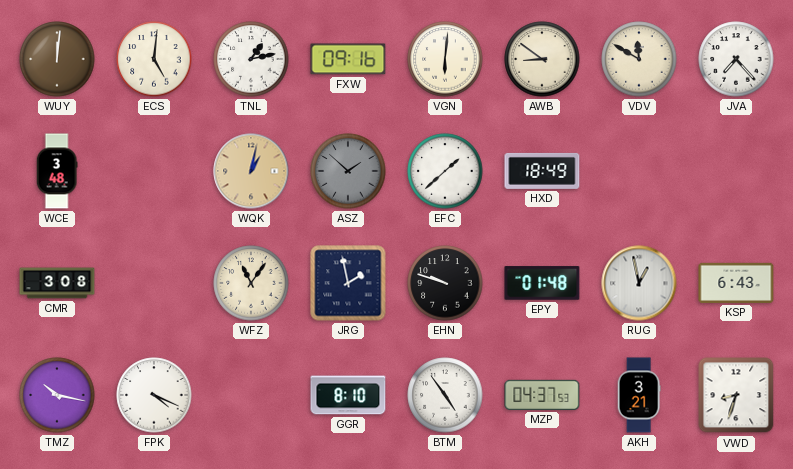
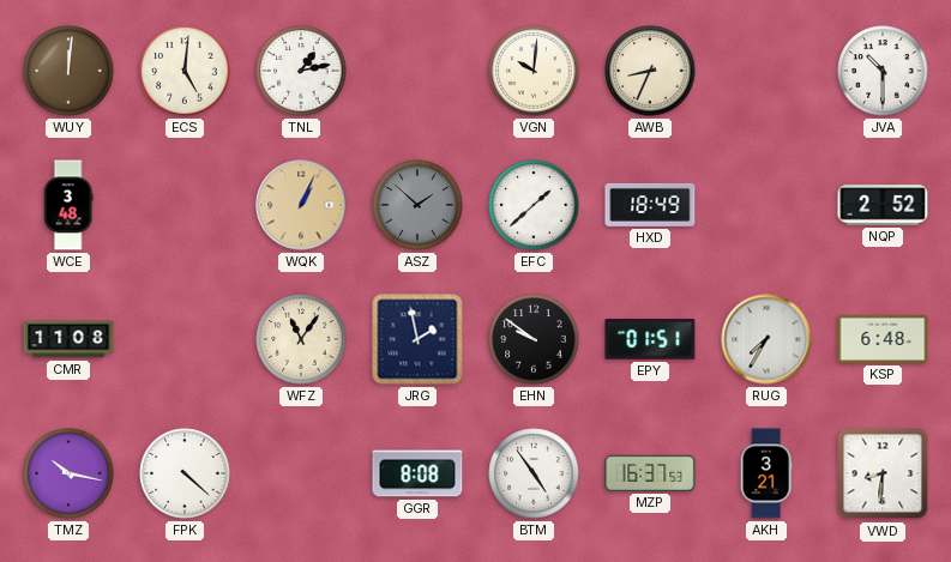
FXW: 09:16 -> none
VGN: 6:01 -> 10:01
AWB: 8:51 -> 8:34
VDV: 11:50 -> none
JVA: 7:23 -> 10:30
WQK: 1:02 -> 1:04
NQP: none -> 2:52
CMR: 3:08 -> 11:08
EHN: 9:48 -> 9:51
EPY: 01:48 -> 01:51
RUG: 12:58 -> 7:35
KSP: 6:43 -> 6:48
FPK: 4:19 -> 4:22
GGR: 8:10 -> 8:08
MZP: 04:37 -> 16:37
VWD: 8:33 -> 8:31
